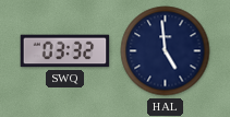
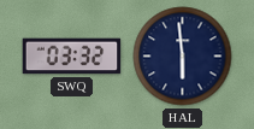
HAL: 4:59 -> 5:59
